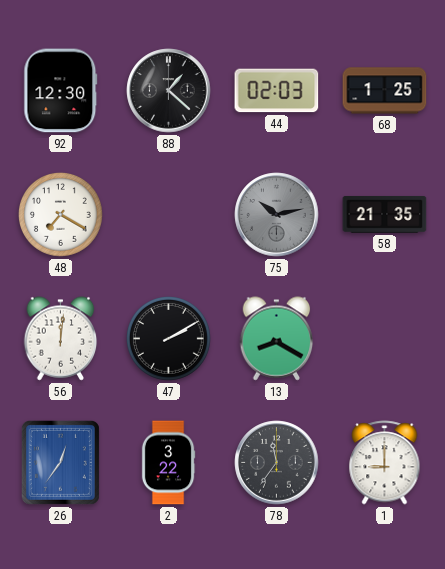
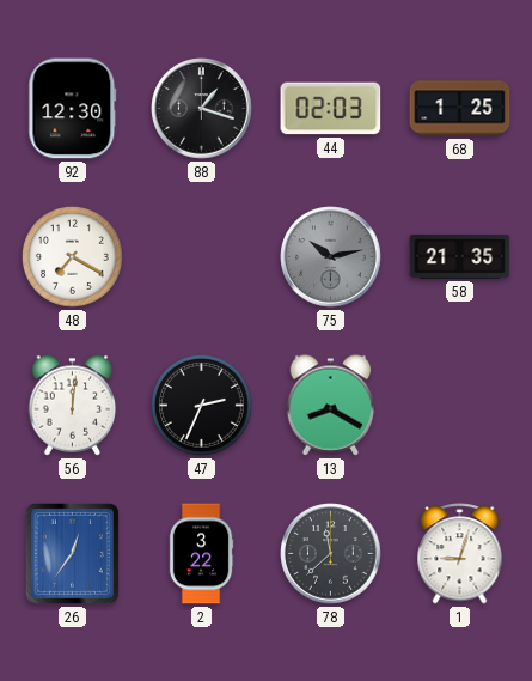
88: 1:22 -> 1:18
47: 2:10 -> 2:34
78: 11:36 -> 11:38
1: 9:00 -> 9:03
